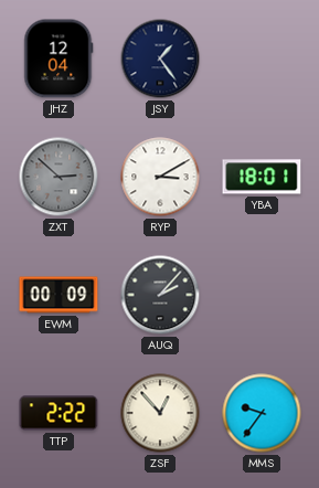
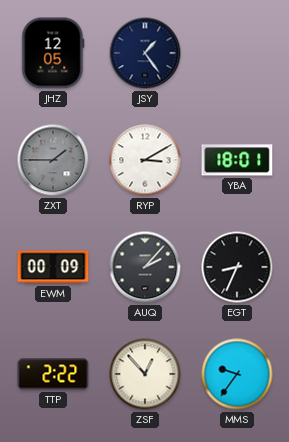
JHZ: 12:04 -> 12:05
ZXT: 2:52 -> 1:45
EGT: none -> 8:34
